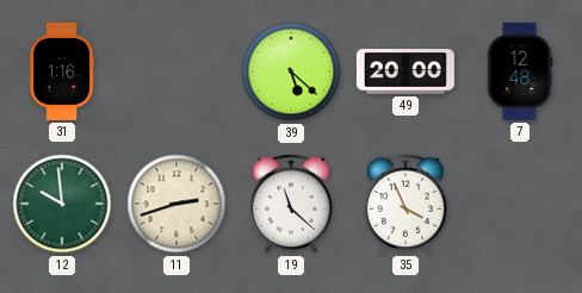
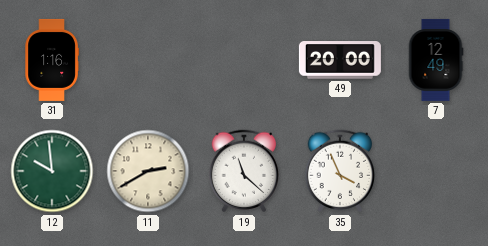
39: 5:22 -> none
7: 12:48 -> 12:49
11: 2:42 -> 2:40
